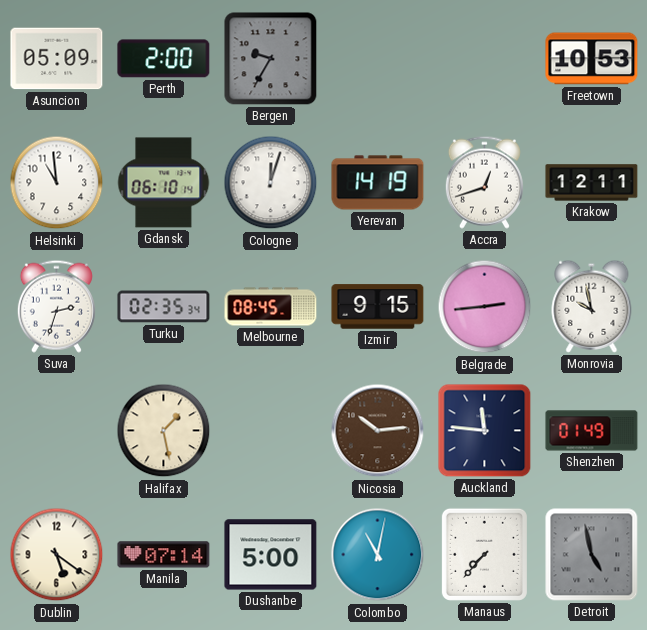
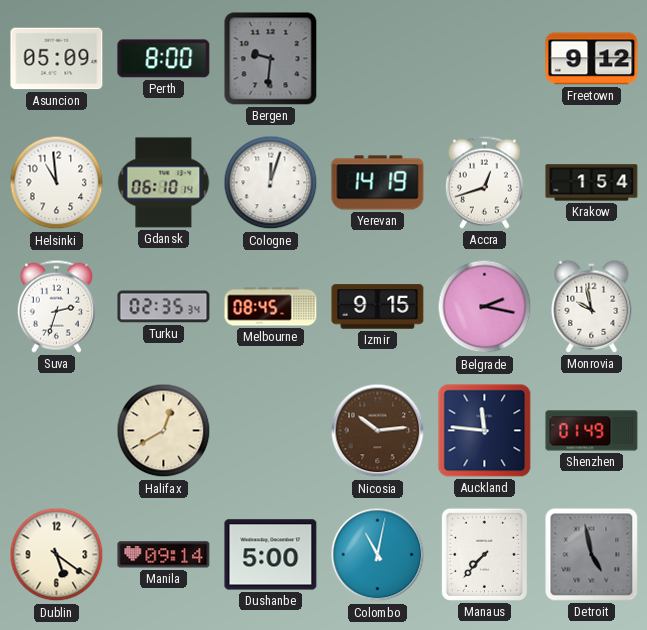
Perth: 2:00 -> 8:00
Bergen: 9:35 -> 9:31
Freetown: 10:53 -> 9:12
Krakow: 12:11 -> 1:54
Belgrade: 2:44 -> 2:17
Halifax: 1:28 -> 12:40
Manila: 07:14 -> 09:14
